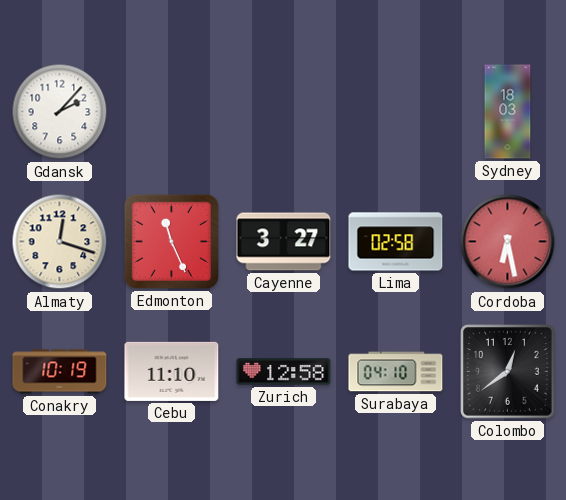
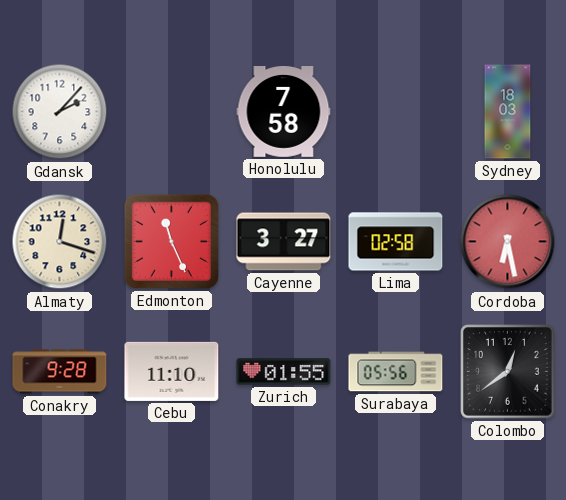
Honolulu: none -> 7:58
Conakry: 10:19 -> 9:28
Zurich: 12:58 -> 01:55
Surabaya: 04:10 -> 05:56
